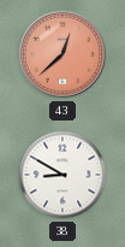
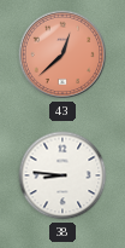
38: 8:50 -> 8:46
